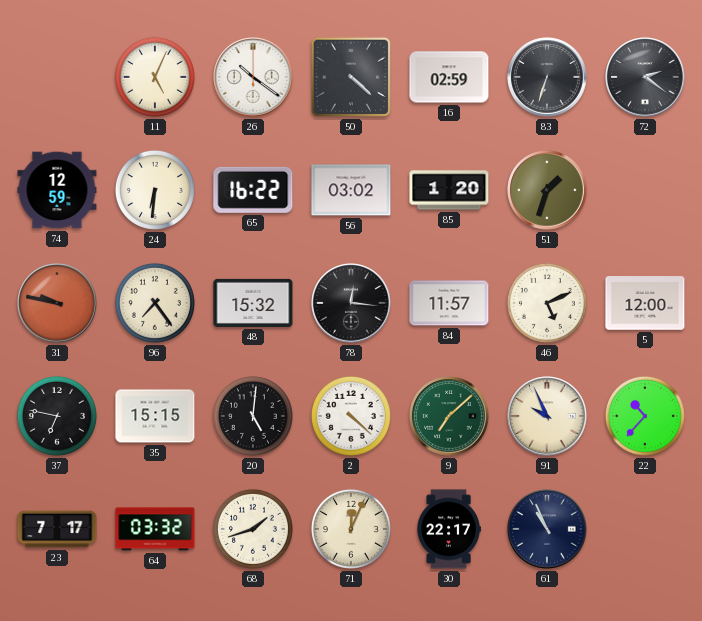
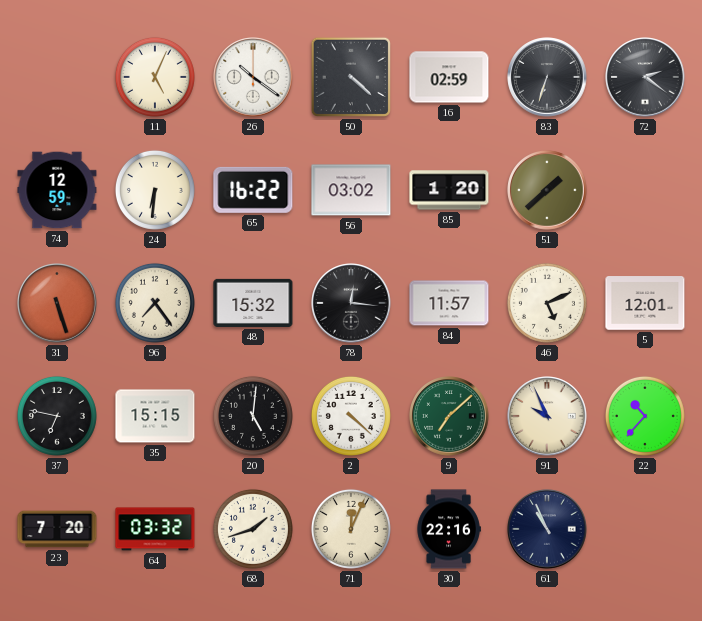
51: 1:33 -> 1:38
31: 9:47 -> 5:27
5: 12:00 -> 12:01
23: 7:17 -> 7:20
30: 22:17 -> 22:16
